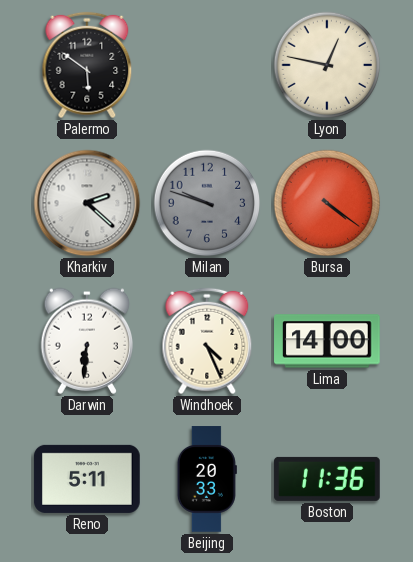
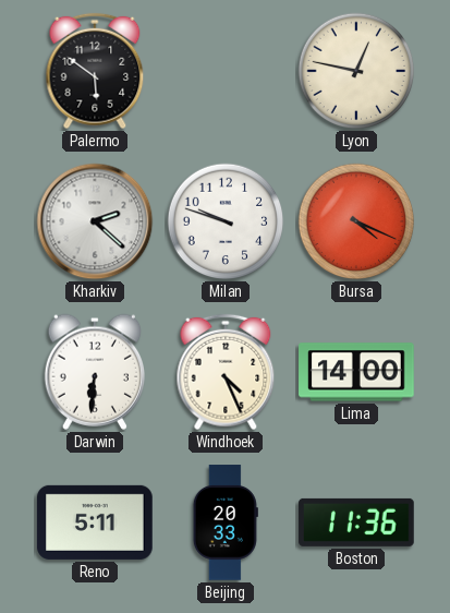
Milan dial: grey -> white
Bursa: 4:21 -> 4:19
